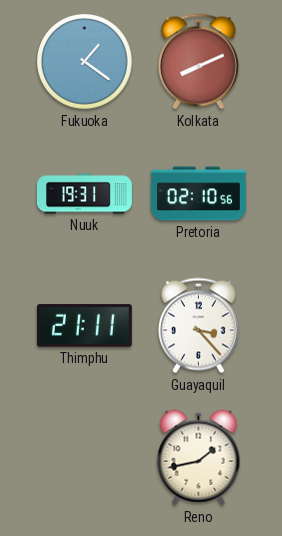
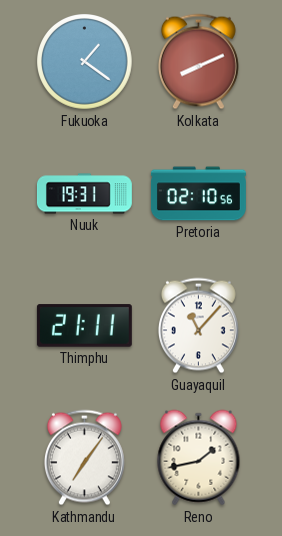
Guayaquil: 3:23 -> 11:07
Kathmandu: none -> 7:06
